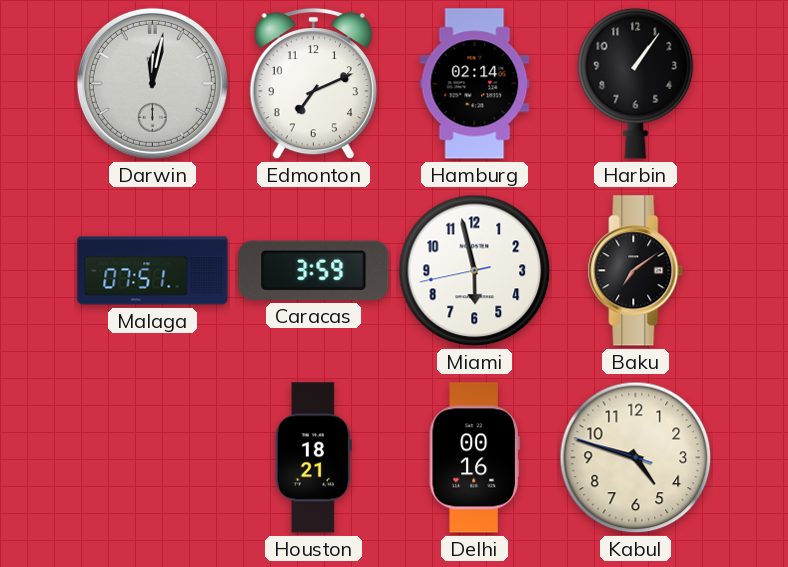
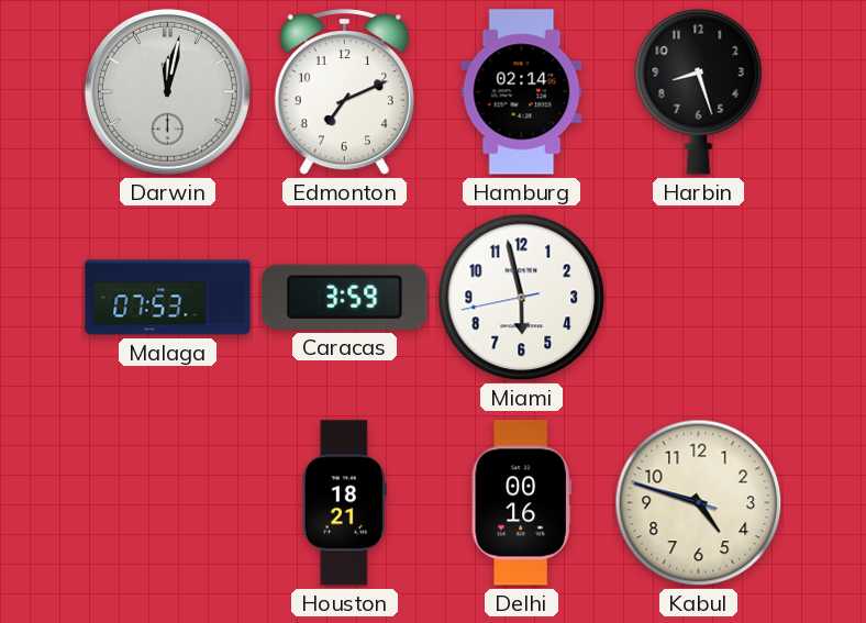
Harbin: 1:06 -> 8:27
Malaga: 07:51 -> 07:53
Baku: 7:09 -> none
